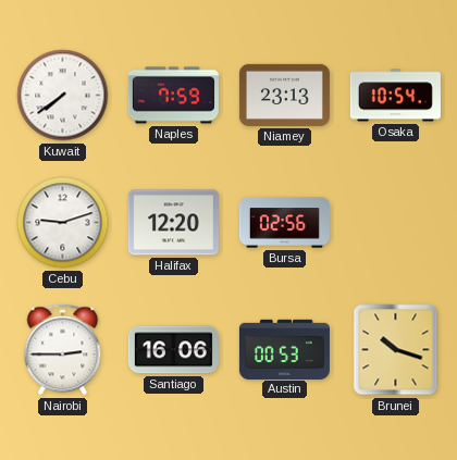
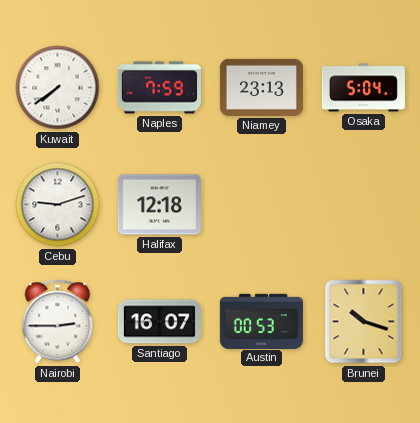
Osaka: 10:54 -> 5:04
Halifax: 12:20 -> 12:18
Bursa: 02:56 -> none
Santiago: 16:06 -> 16:07
